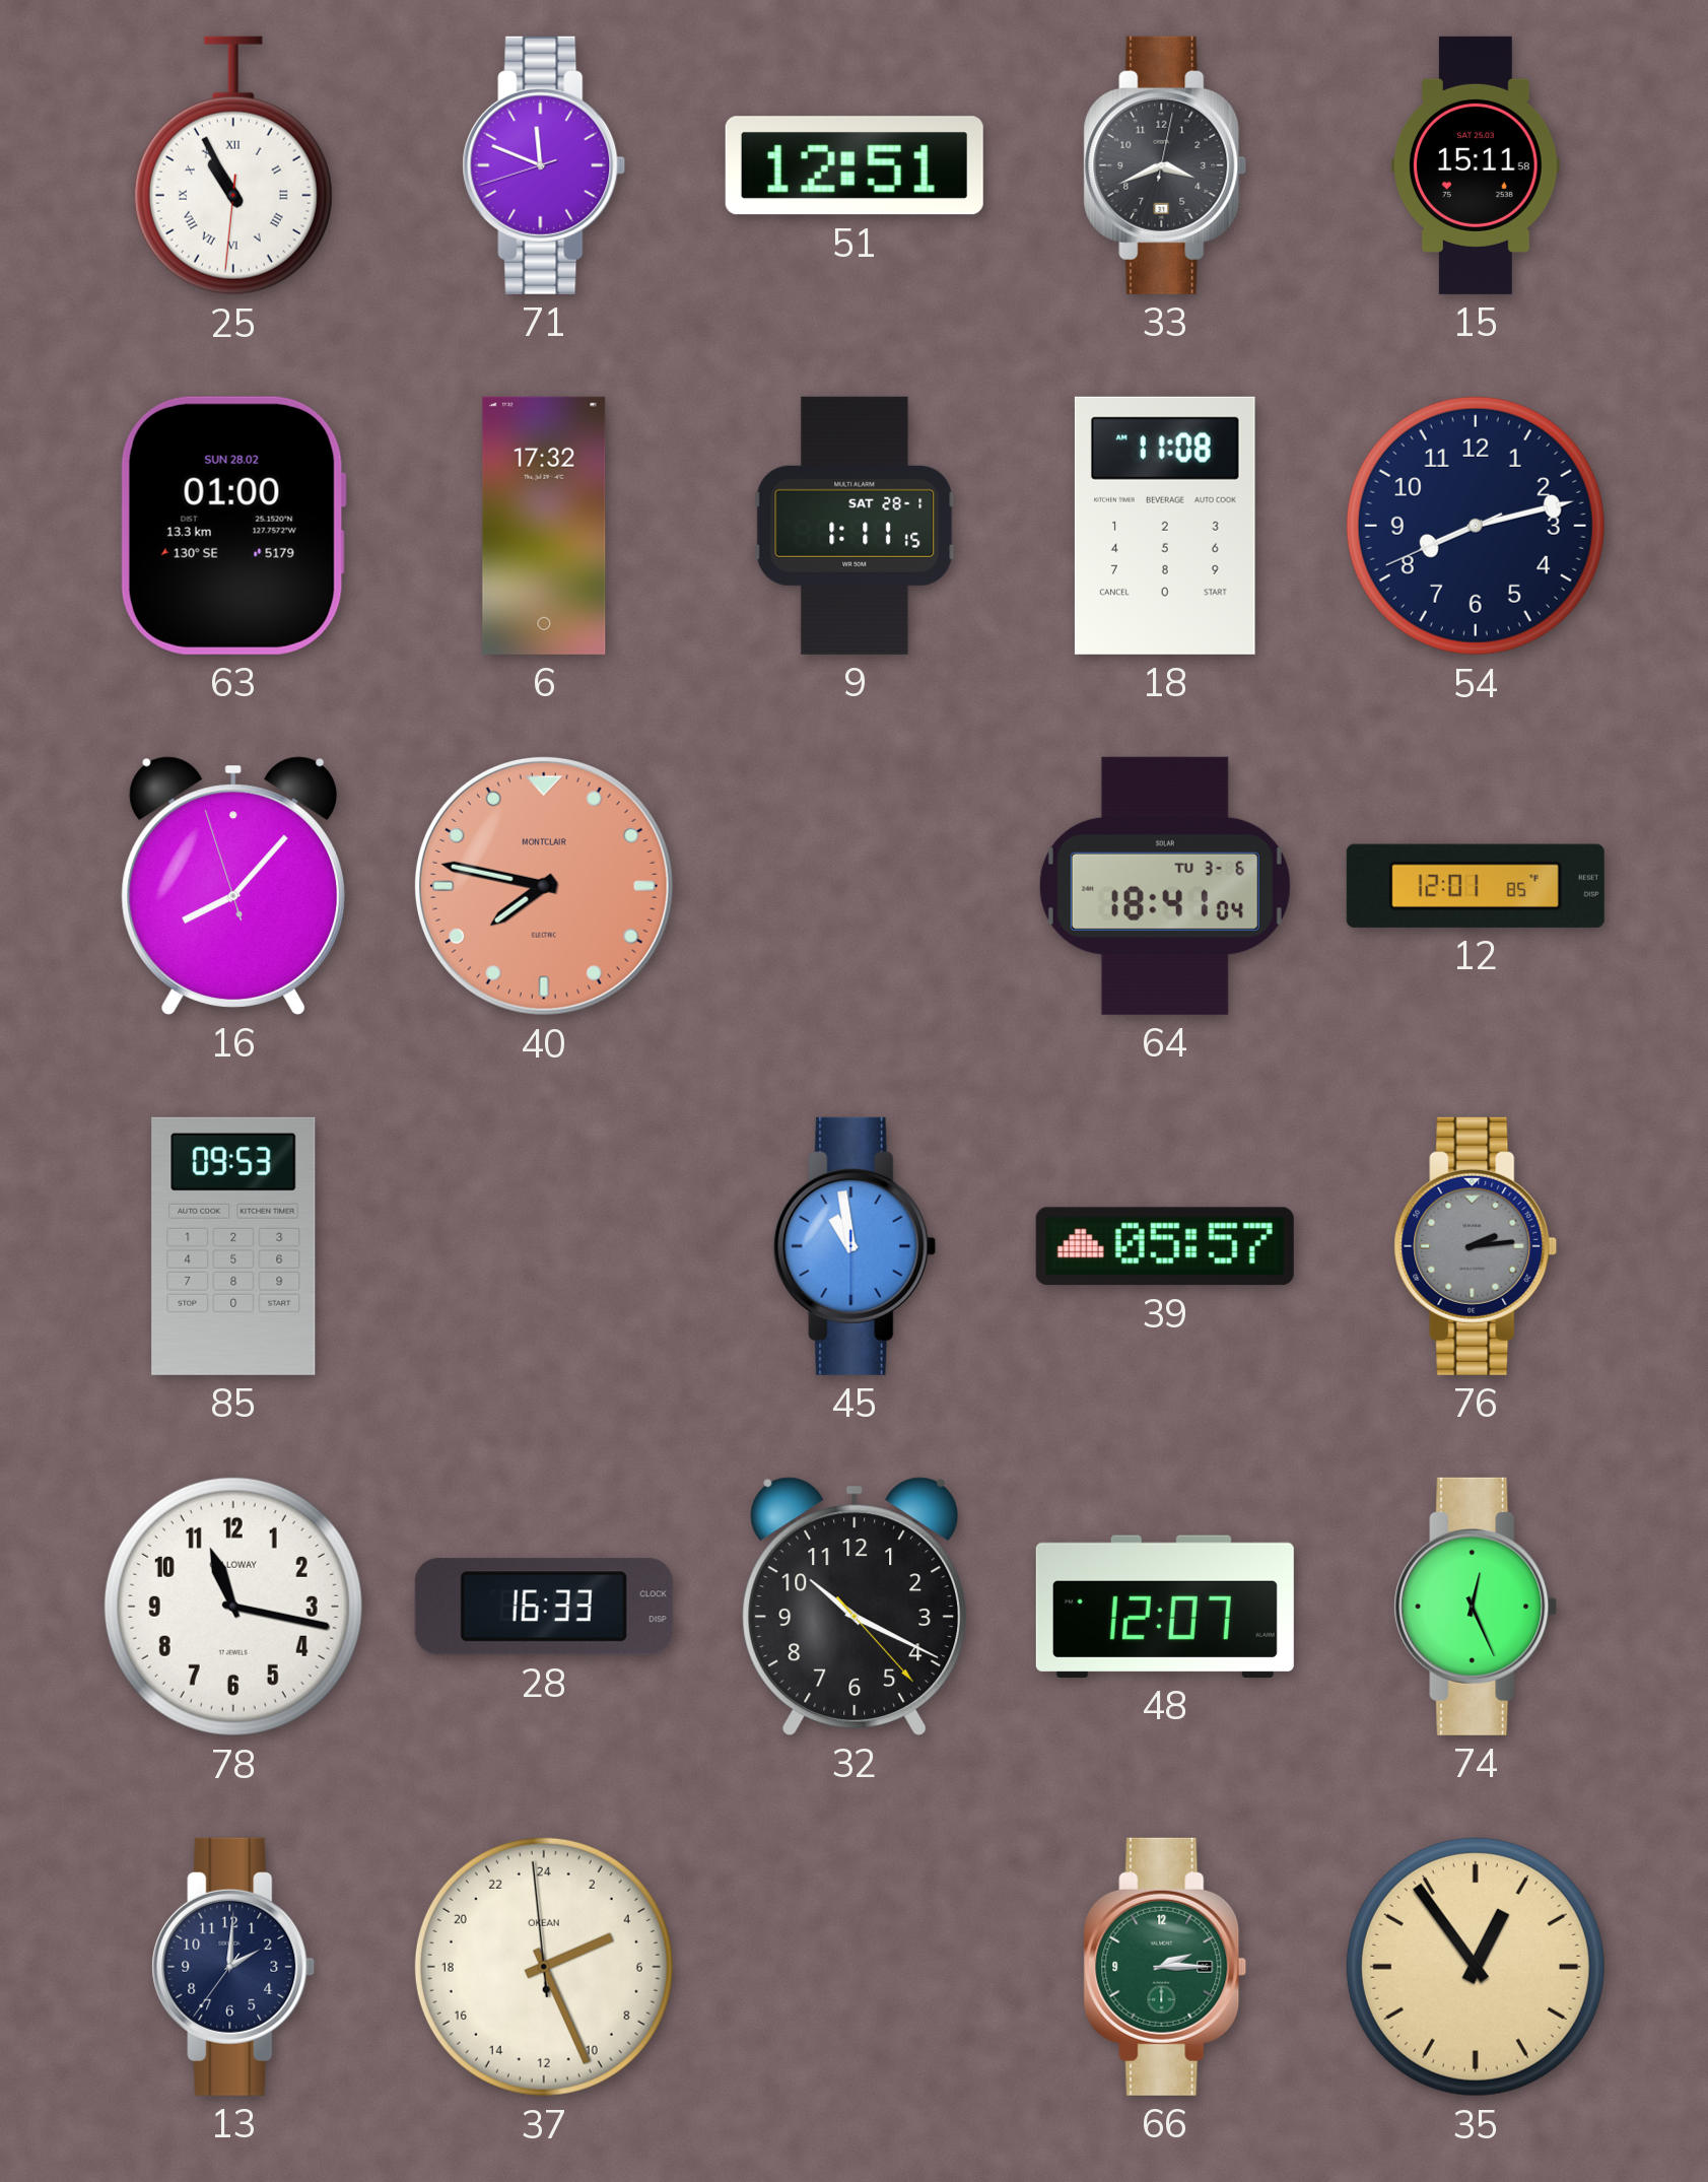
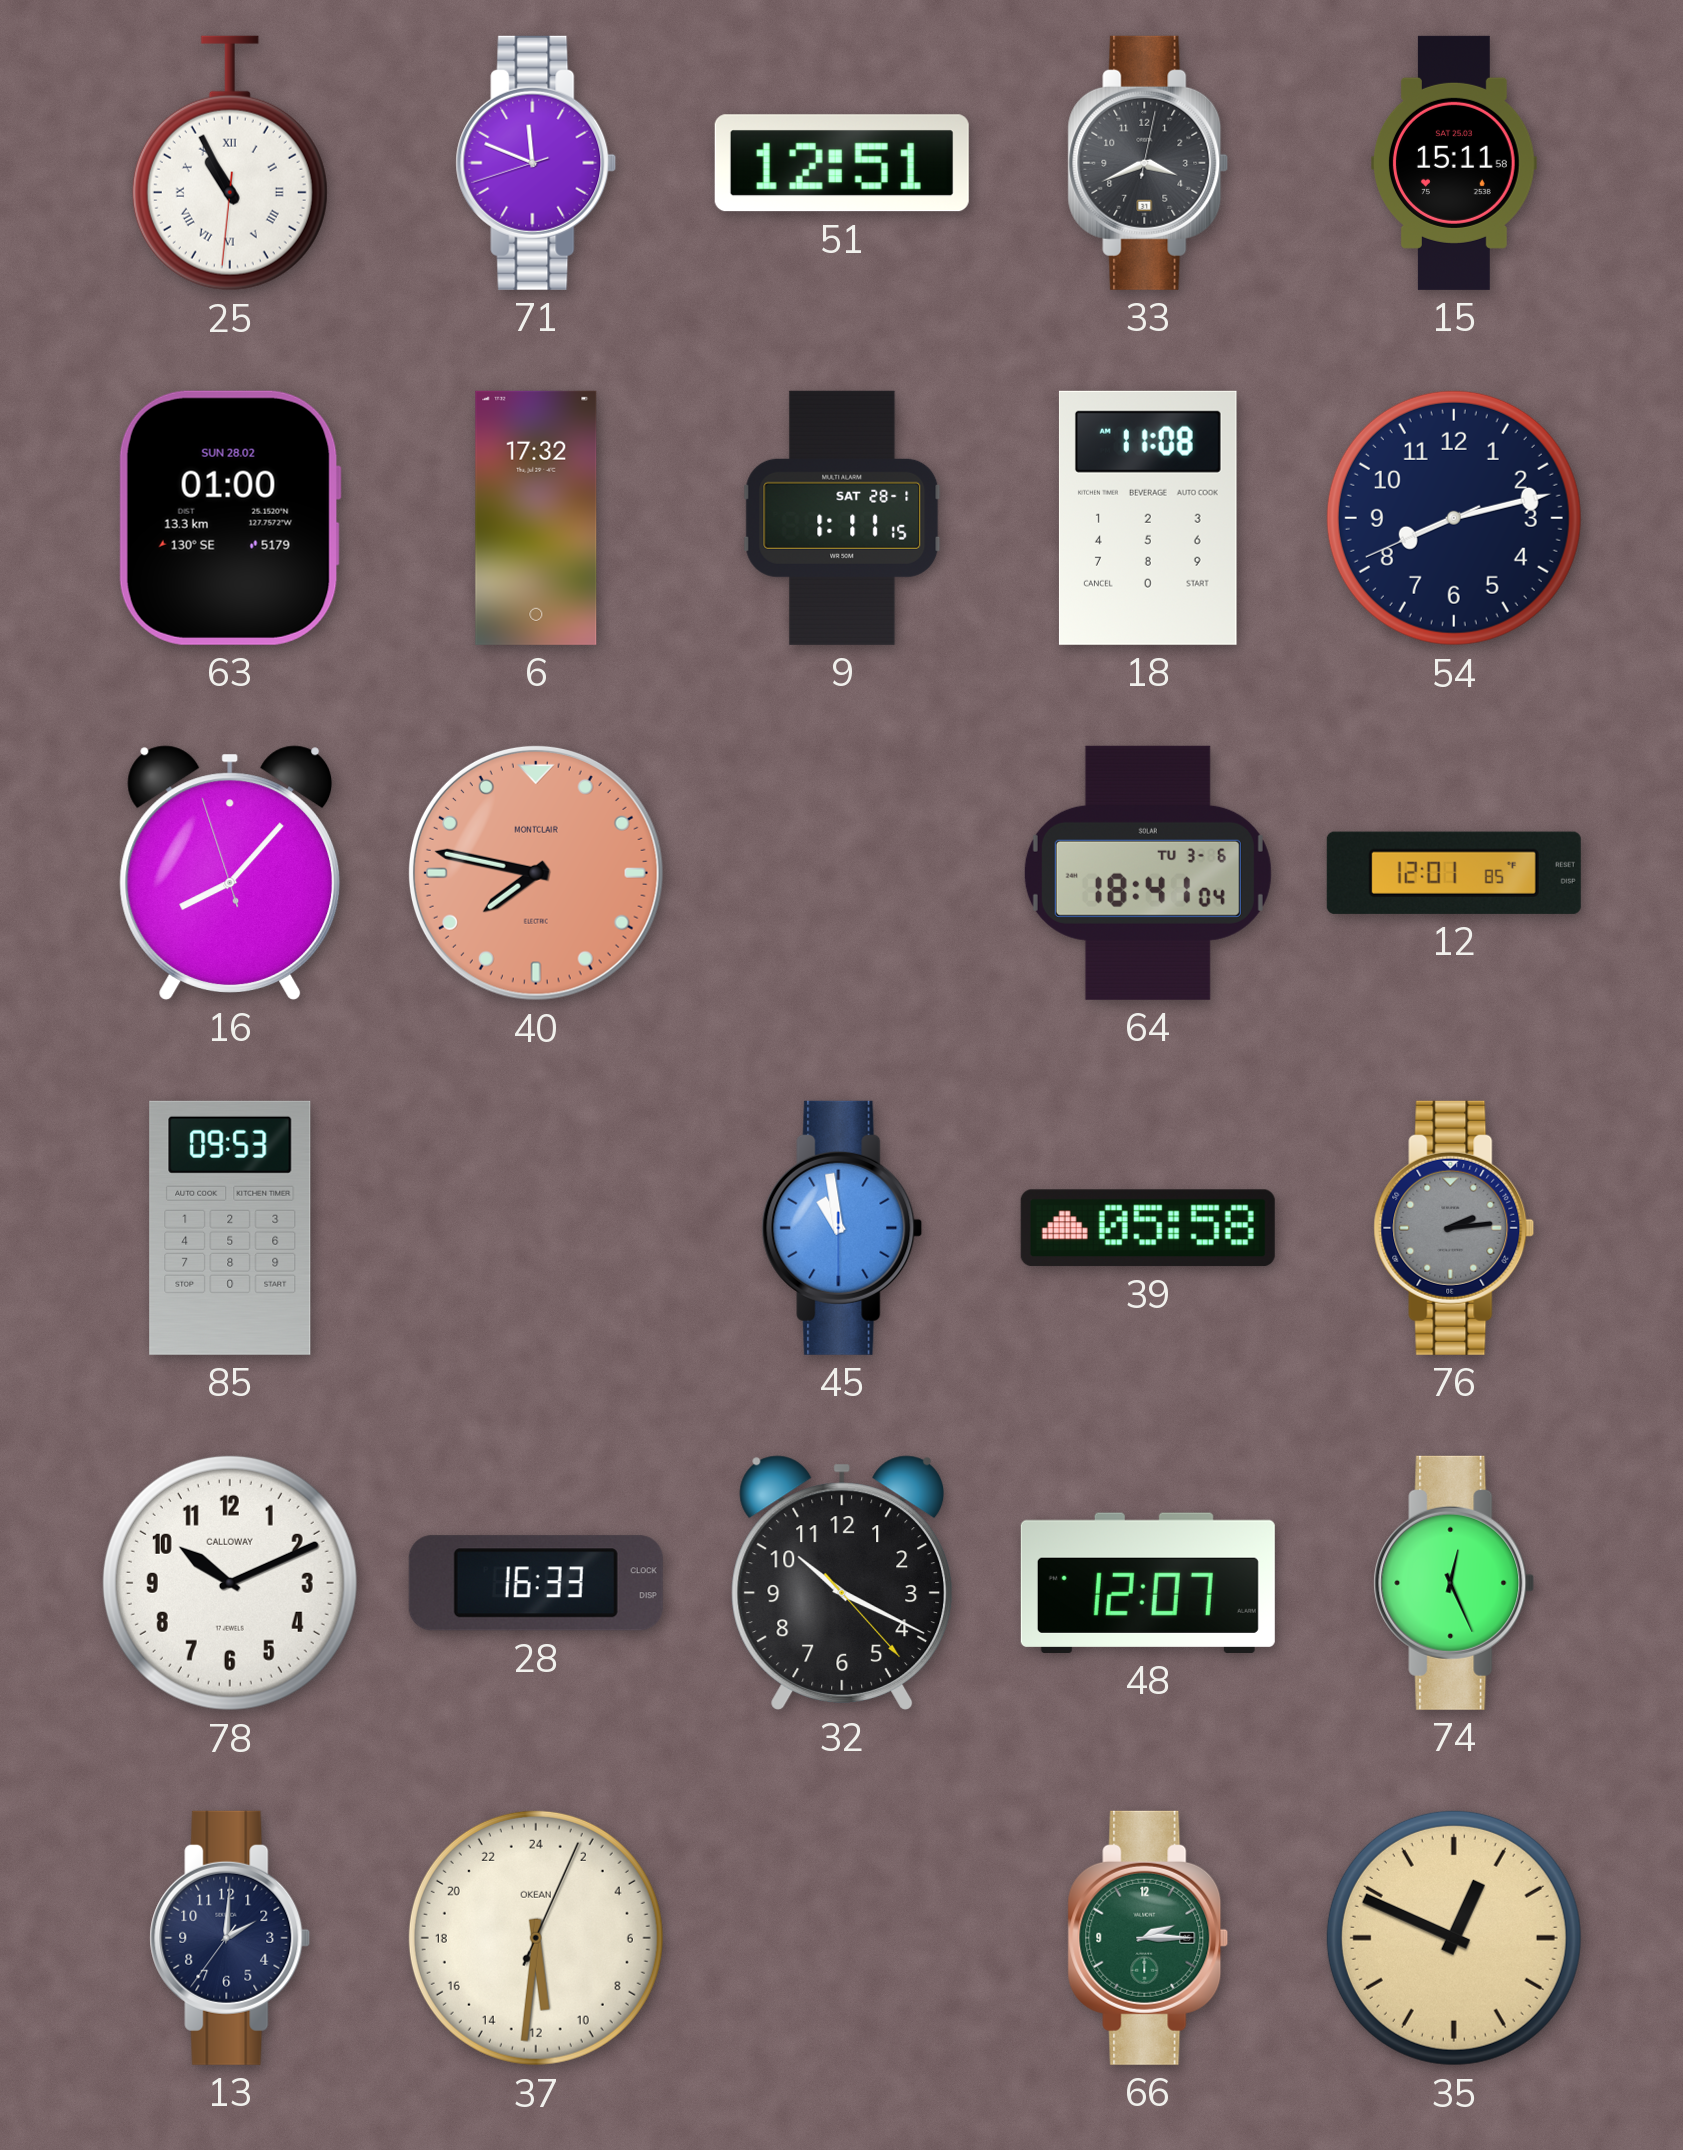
39: 05:57 -> 05:58
78: 11:17 -> 10:11
37: 4:25 -> 11:31
35: 12:54 -> 12:49
